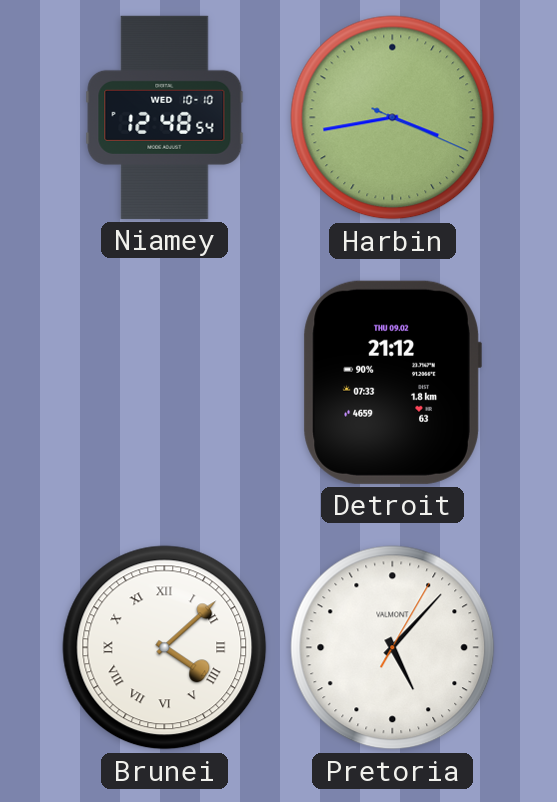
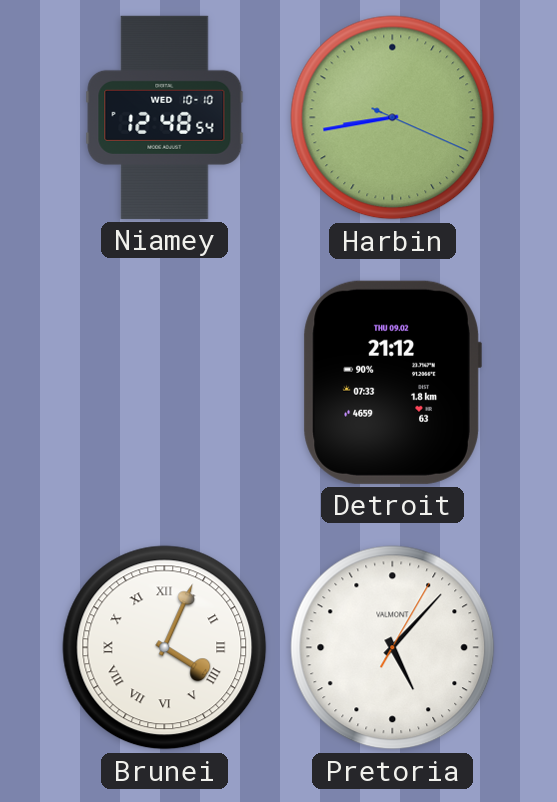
Harbin: 3:43 -> 8:43
Brunei: 4:08 -> 4:04
